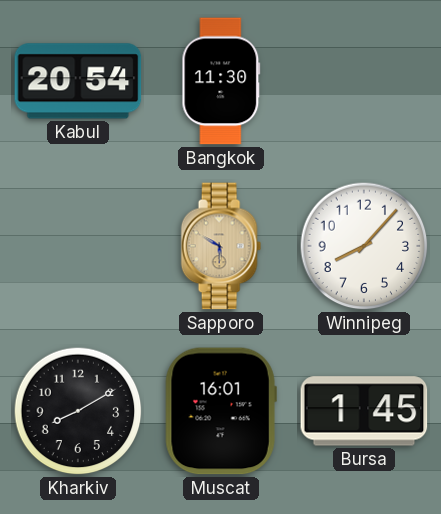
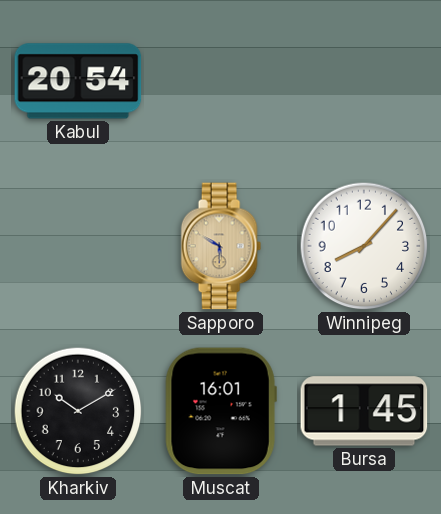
Bangkok: 11:30 -> none
Kharkiv: 8:10 -> 10:10
